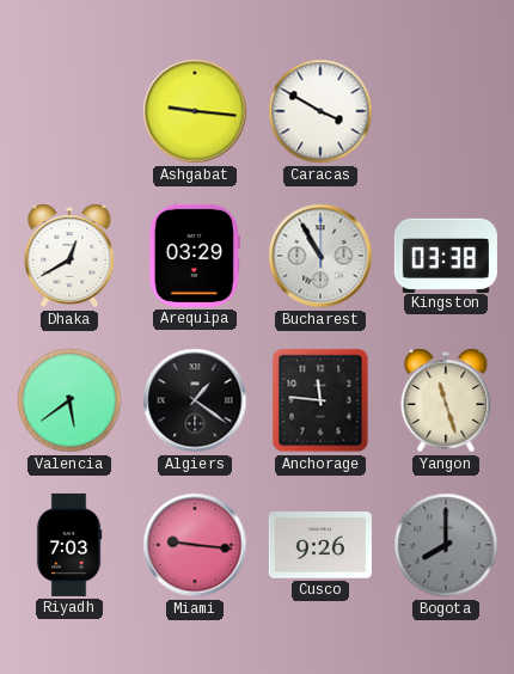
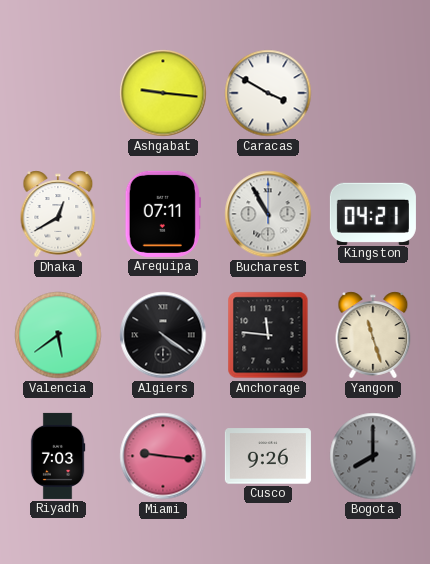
Arequipa: 03:29 -> 07:11
Kingston: 03:38 -> 04:21
Algiers: 1:21 -> 4:21
